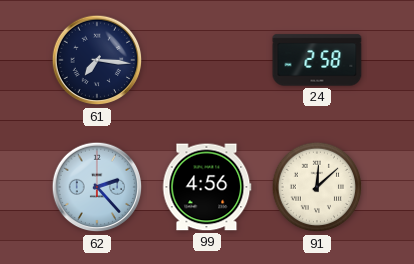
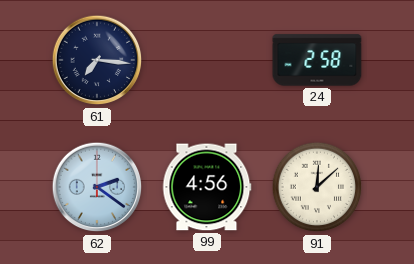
62: 2:23 -> 2:21
